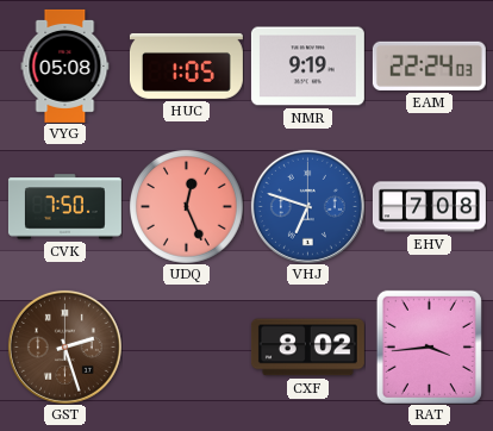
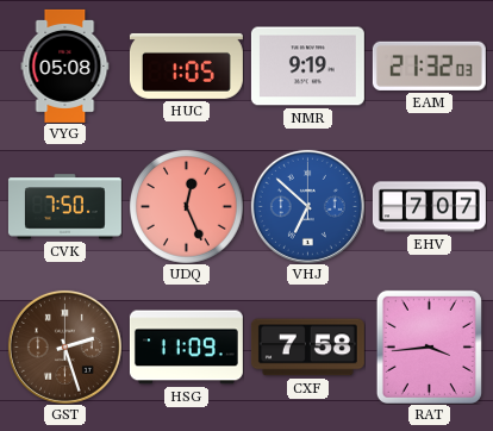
EAM: 22:24 -> 21:32
VHJ: 6:48 -> 6:52
EHV: 7:08 -> 7:07
HSG: none -> 11:09
CXF: 8:02 -> 7:58
